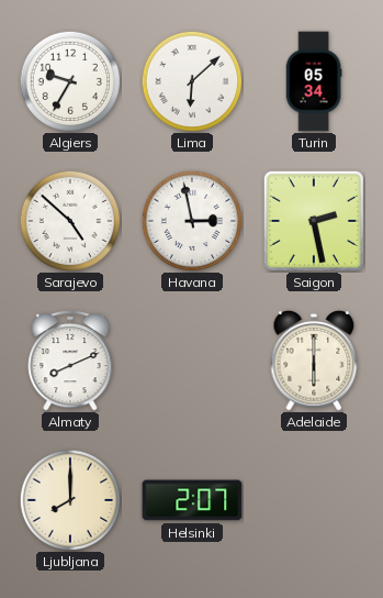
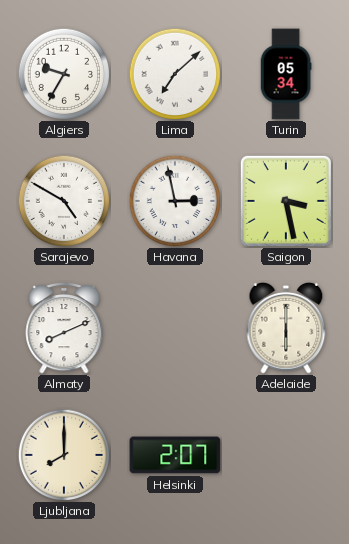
Lima: 6:08 -> 7:08
Sarajevo: 4:52 -> 4:50
Saigon: 2:28 -> 3:28
